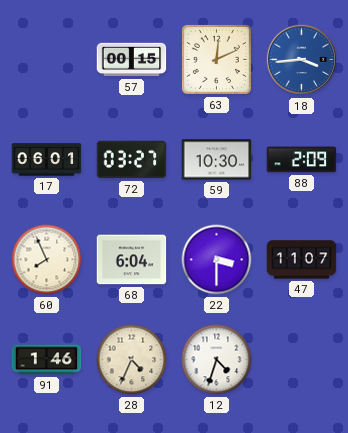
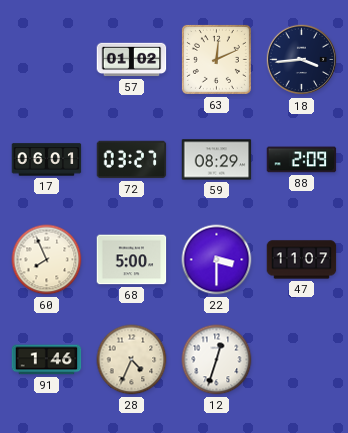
57: 00:15 -> 01:02
18 dial: blue -> navy
59: 10:30 -> 08:29
68: 6:04 -> 5:00
12: 4:33 -> 12:33
